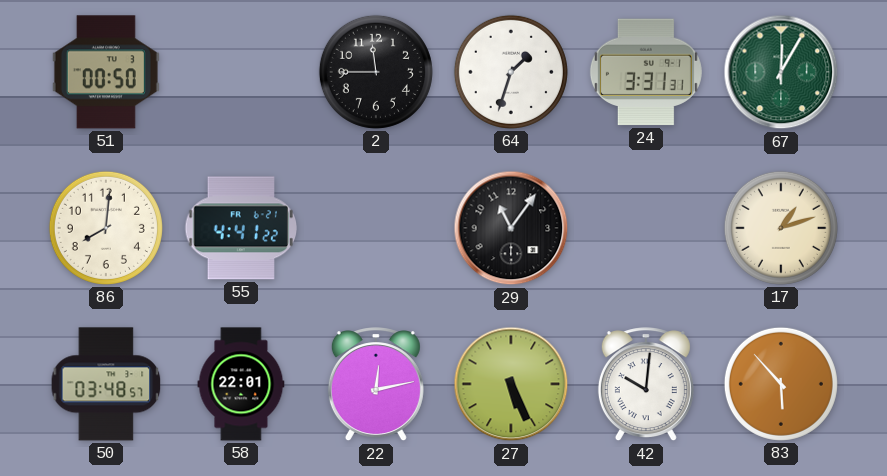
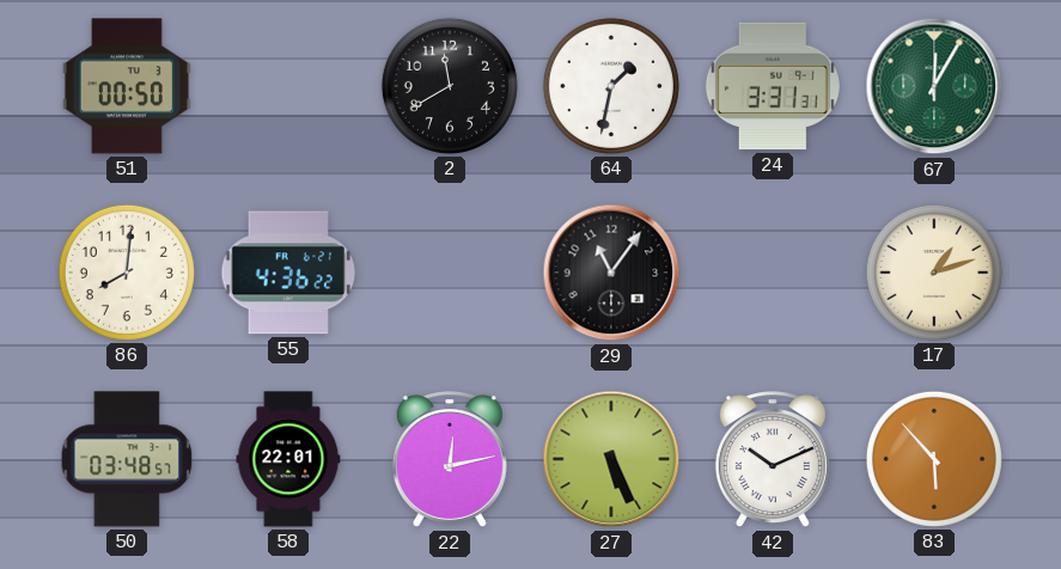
2: 11:45 -> 11:40
64: 1:33 -> 1:32
55: 4:41 -> 4:36
42: 10:01 -> 10:11
